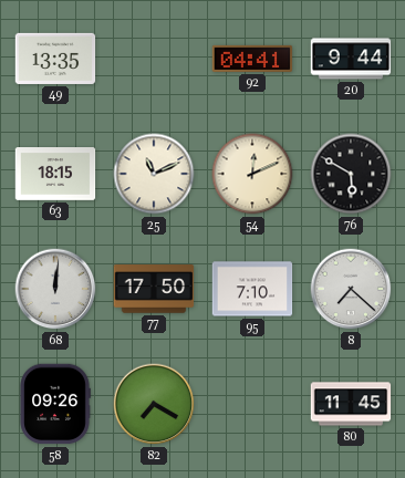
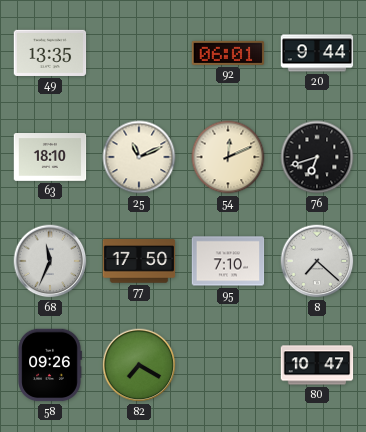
92: 04:41 -> 06:01
63: 18:15 -> 18:10
76: 5:50 -> 6:42
68: 12:01 -> 11:34
80: 11:45 -> 10:47
